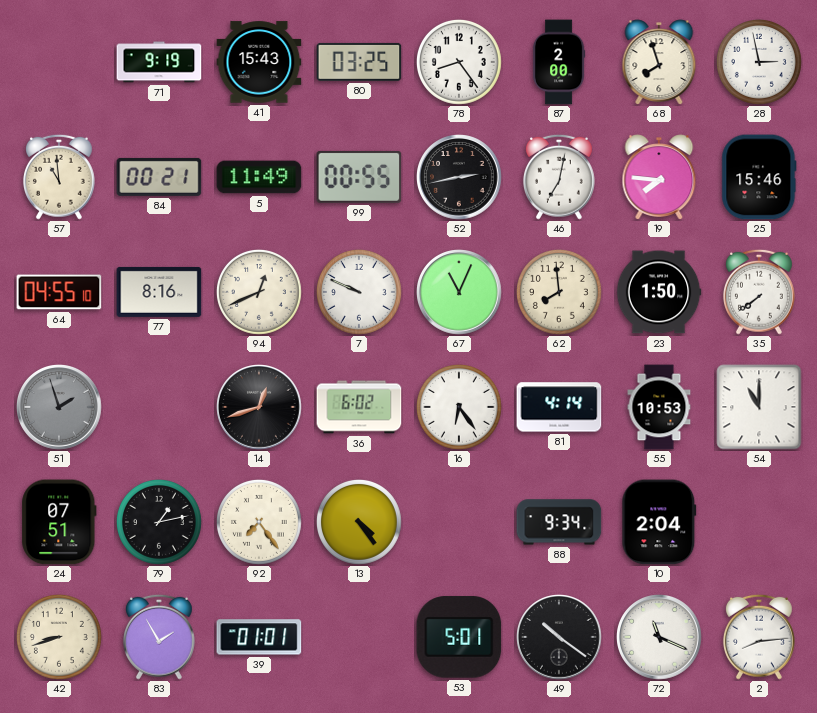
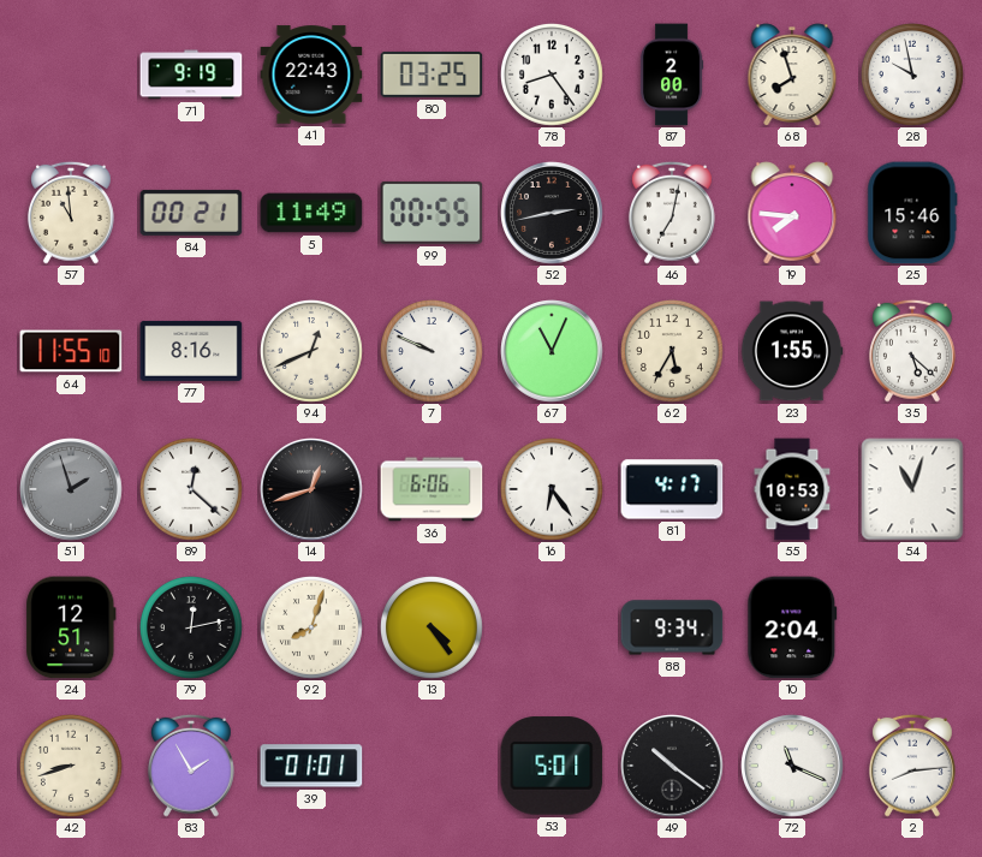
41: 15:43 -> 22:43
28: 2:58 -> 9:58
64: 04:55 -> 11:55
62: 7:59 -> 5:35
23: 1:50 -> 1:55
35: 7:39 -> 5:22
89: none -> 12:22
36: 6:02 -> 6:06
81: 4:14 -> 4:17
54: 11:00 -> 11:03
24: 07:51 -> 12:51
79: 1:13 -> 12:13
92: 7:24 -> 8:03
